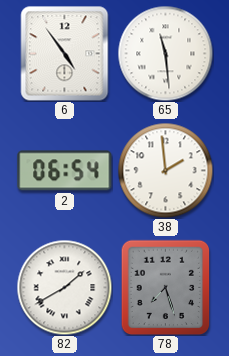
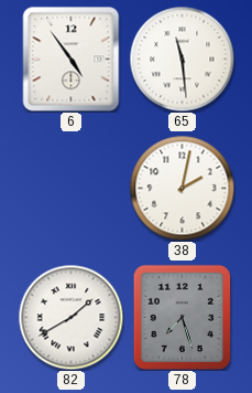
2: 06:54 -> none
38: 1:59 -> 2:02
